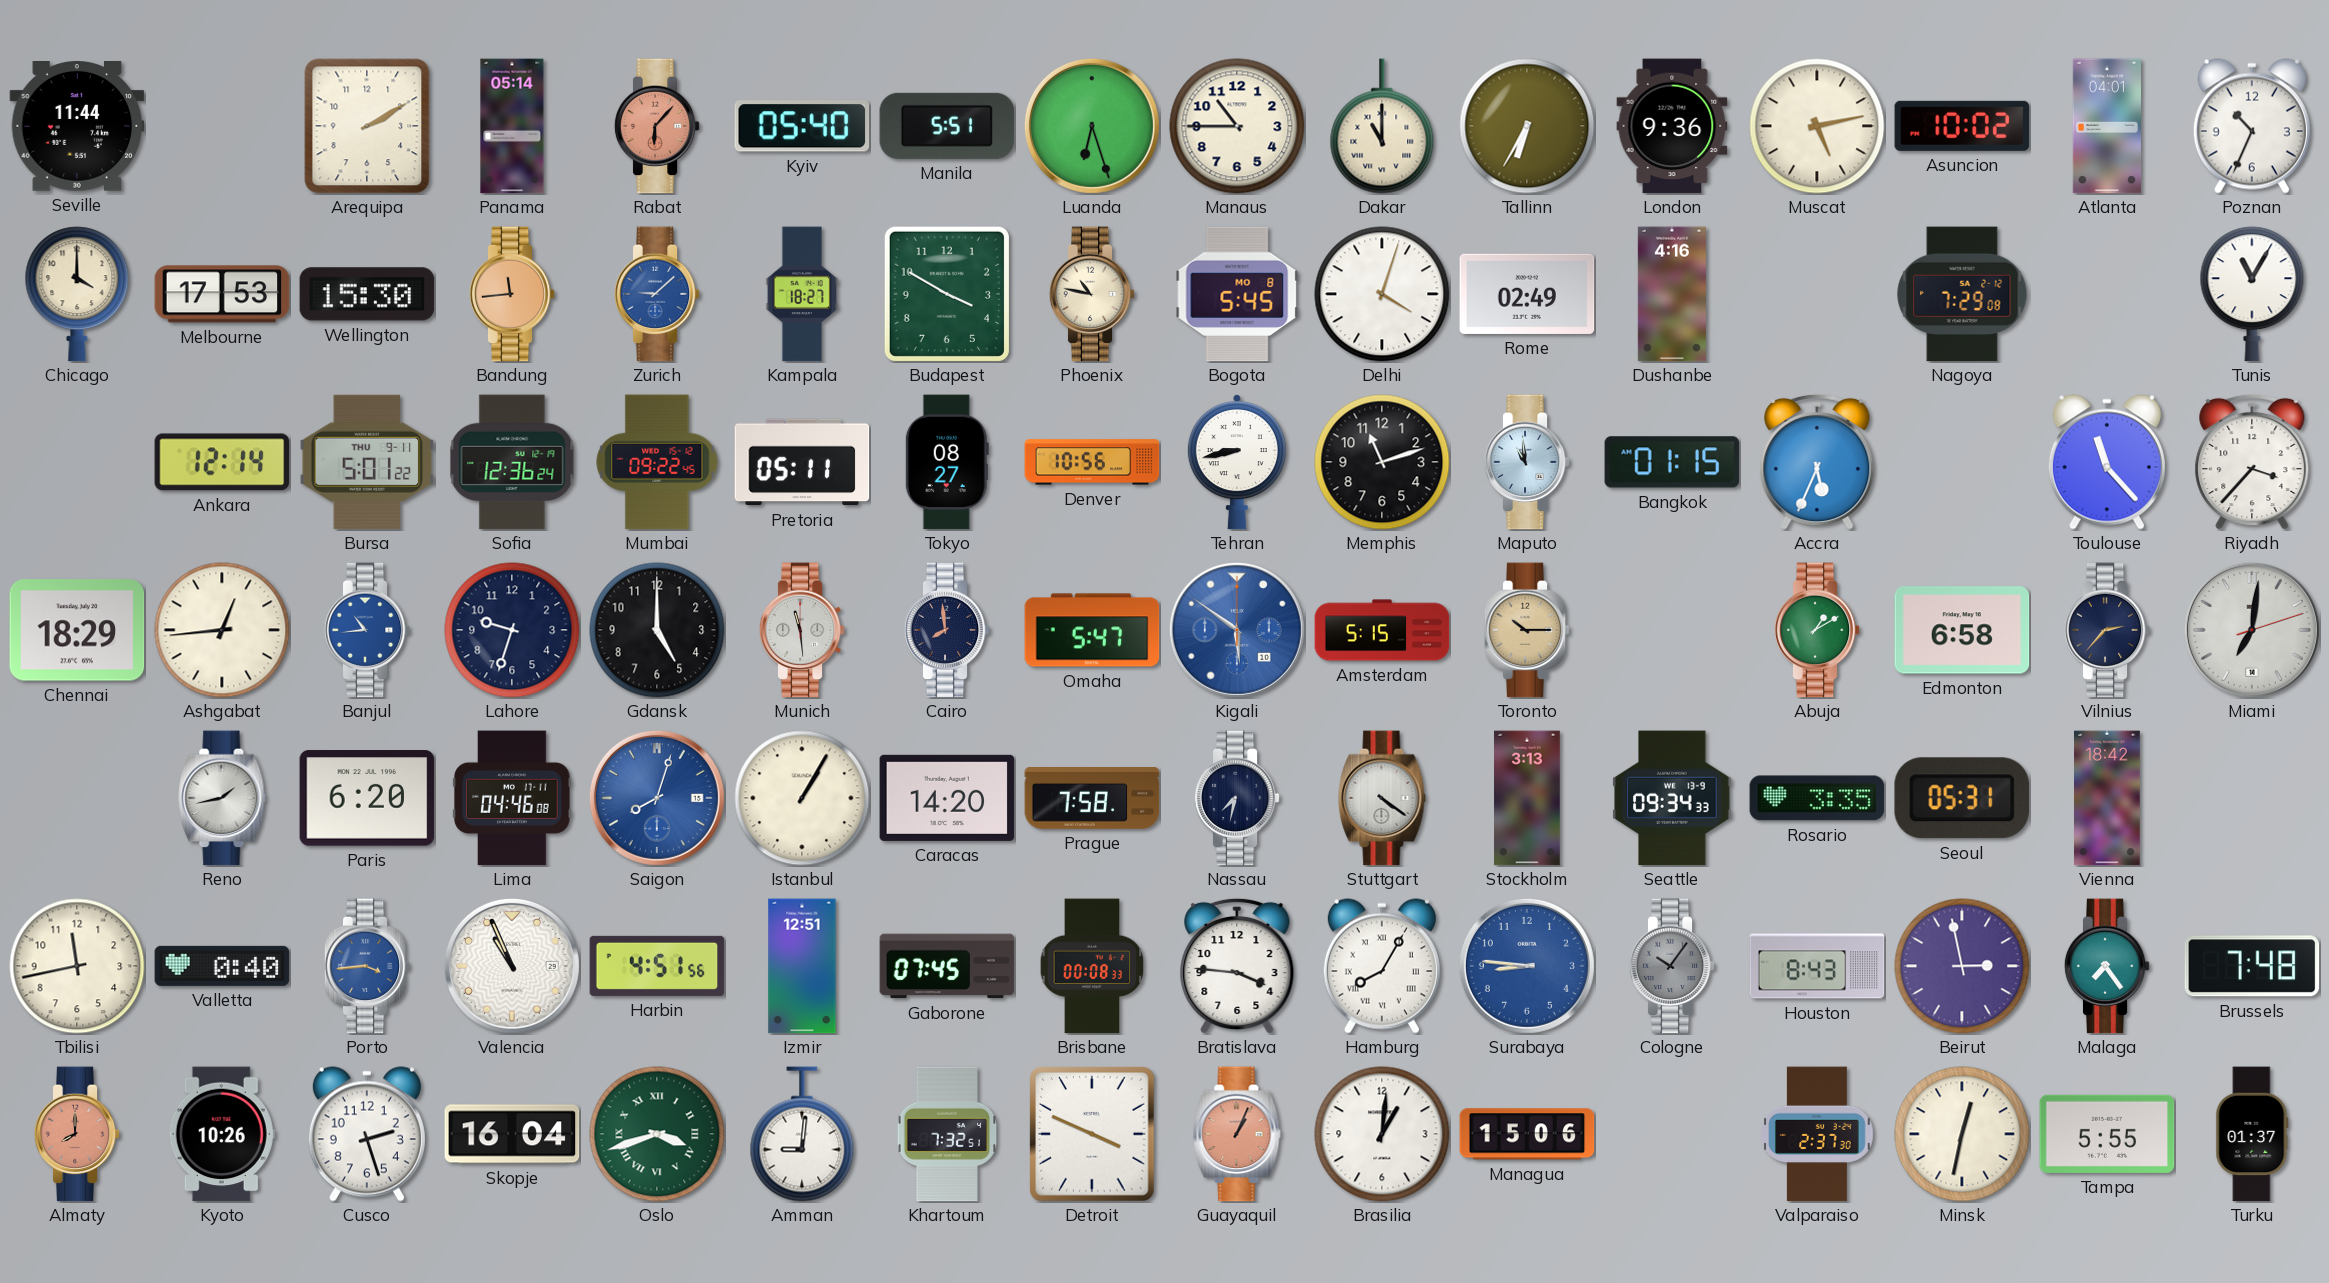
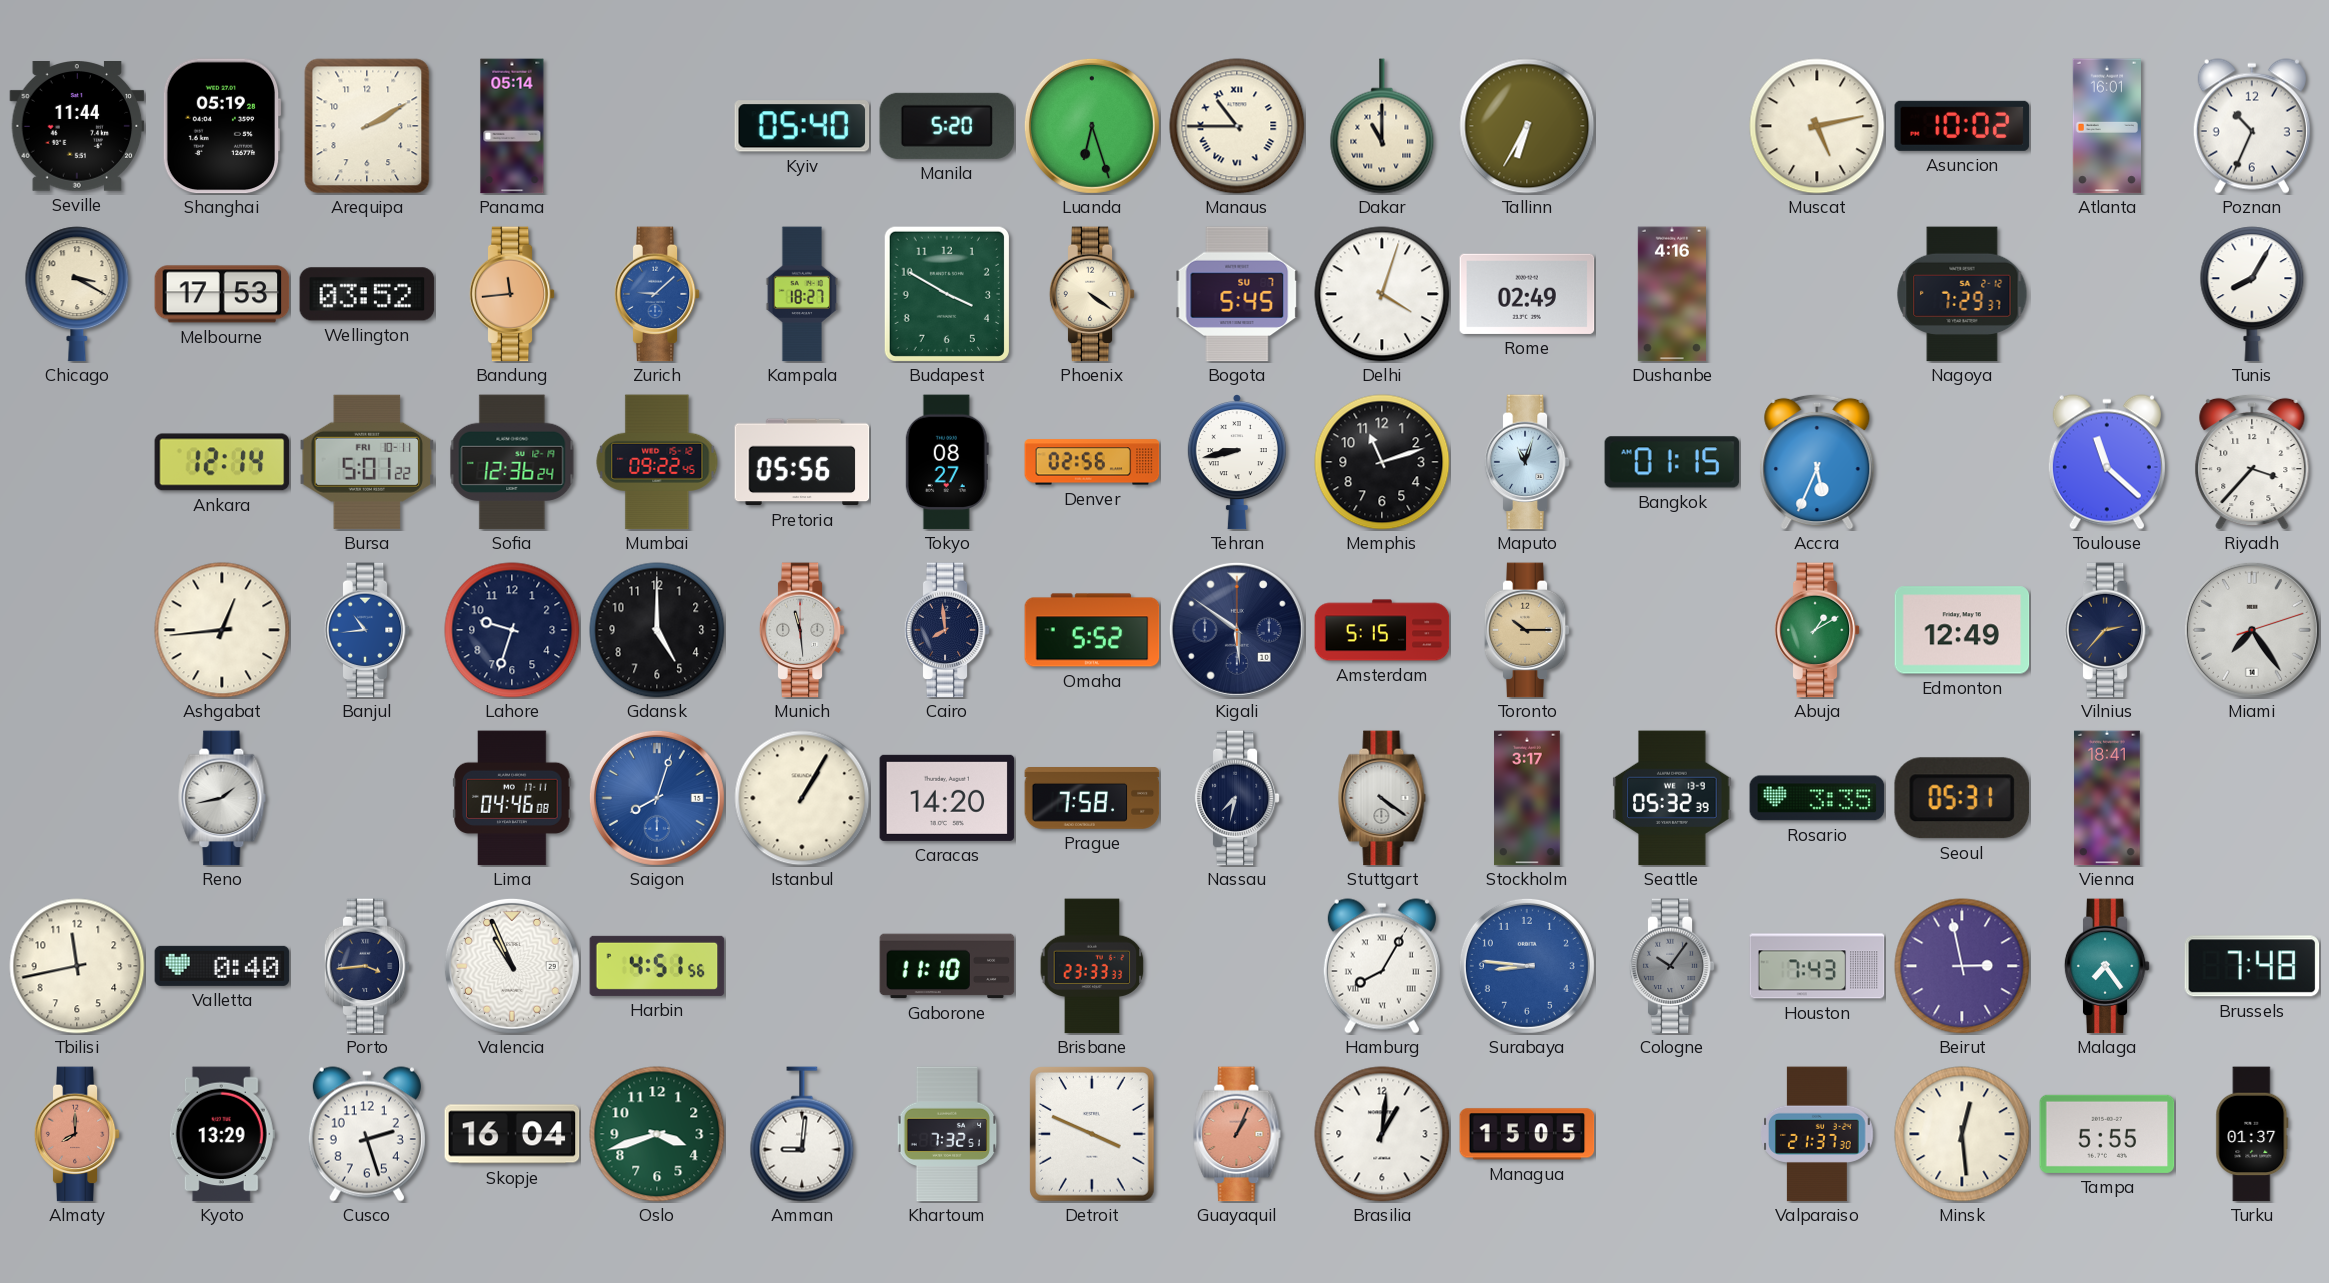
Shanghai: none -> 05:19
Rabat: 6:07 -> none
Manila: 5:51 -> 5:20
Manaus numerals: Arabic -> Roman
London: 9:36 -> none
Atlanta: 04:01 -> 16:01
Chicago: 4:00 -> 3:20
Wellington: 15:30 -> 03:52
Phoenix: 10:47 -> 4:21
Bogota date: MO 8 -> SU 7
Nagoya: 7:29:08 -> 7:29:37
Tunis: 11:05 -> 8:05
Bursa date: THU 9-11 -> FRI 10-11
Pretoria: 05:11 -> 05:56
Denver: 10:56 -> 02:56
Maputo: 10:59 -> 11:03
Toulouse: 11:23 -> 11:22
Chennai: 18:29 -> none
Omaha: 5:47 -> 5:52
Kigali dial: blue -> navy
Edmonton: 6:58 -> 12:49
Miami: 7:01 -> 7:24
Paris: 6:20 -> none
Stockholm: 3:13 -> 3:17
Seattle: 09:34 -> 05:32
Vienna: 18:42 -> 18:41
Porto dial: blue -> navy
Izmir: 12:51 -> none
Gaborone: 07:45 -> 11:10
Brisbane: 00:08 -> 23:33
Bratislava: 3:46 -> none
Houston: 8:43 -> 7:43
Kyoto: 10:26 -> 13:29
Oslo numerals: Roman -> Arabic
Managua: 15:06 -> 15:05
Valparaiso: 2:37 -> 21:37
Minsk: 12:32 -> 12:29
